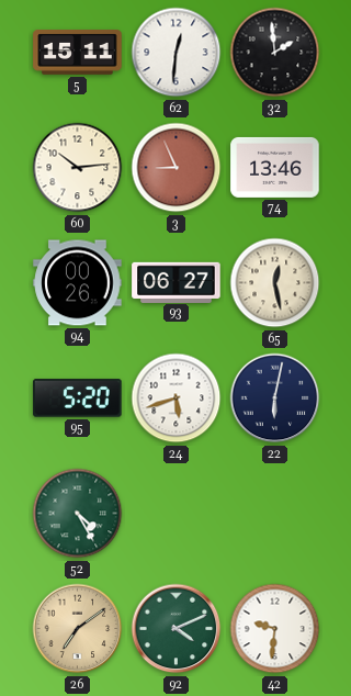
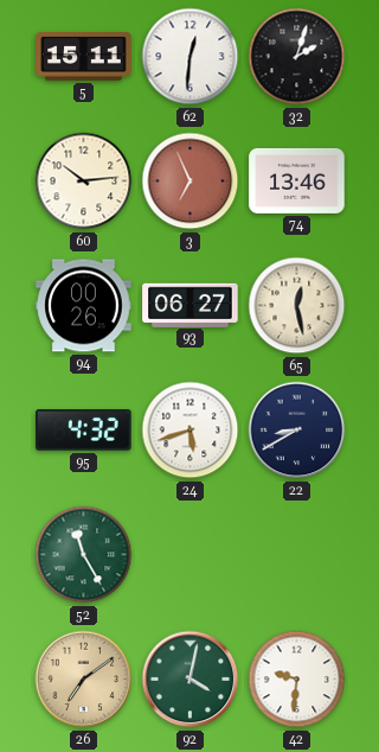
32: 1:59 -> 2:03
3: 8:56 -> 6:56
95: 5:20 -> 4:32
22: 6:02 -> 8:40
52: 4:25 -> 11:25
92: 4:11 -> 4:02
